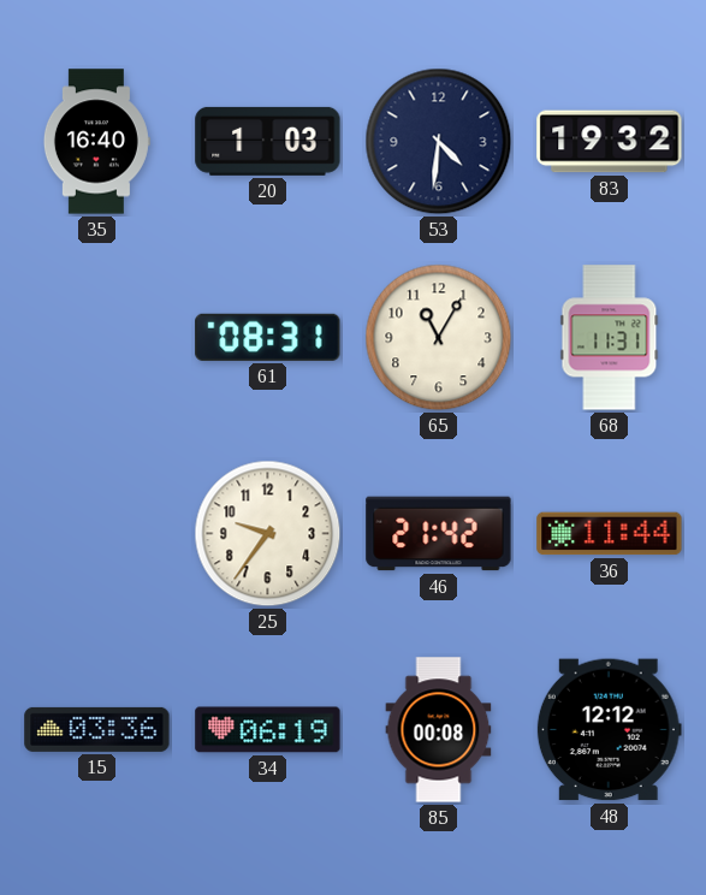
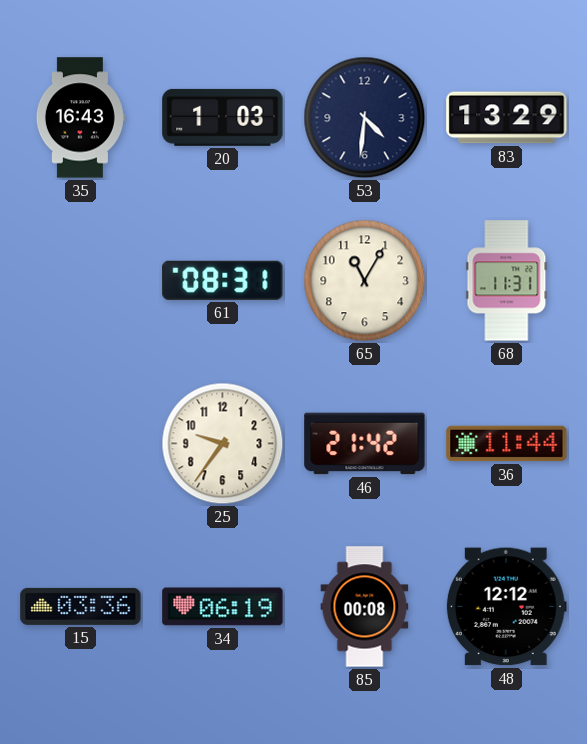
35: 16:40 -> 16:43
83: 19:32 -> 13:29
